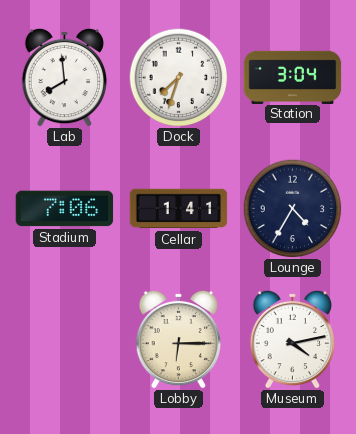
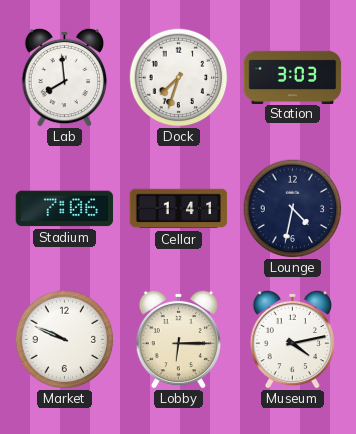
Station: 3:04 -> 3:03
Lounge: 4:35 -> 4:32
Market: none -> 9:49
